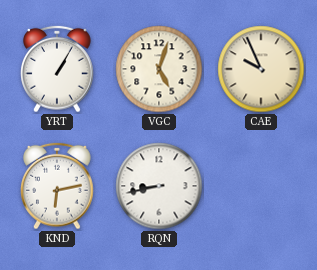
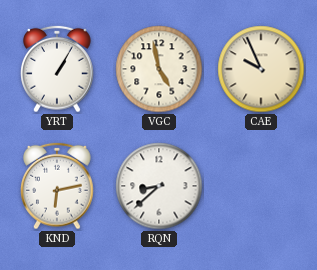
VGC: 5:03 -> 4:58
RQN: 8:43 -> 8:38
